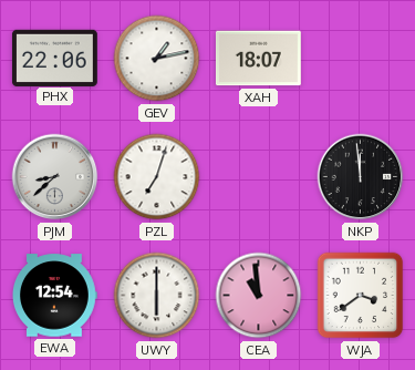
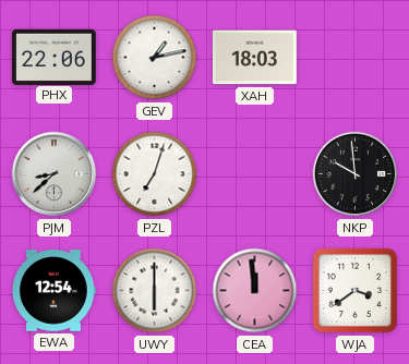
XAH: 18:07 -> 18:03
NKP: 11:59 -> 9:59
CEA: 10:59 -> 11:59
